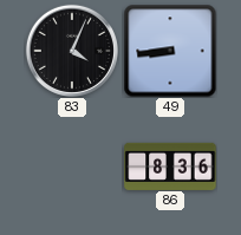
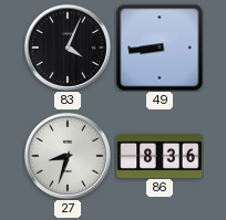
27: none -> 8:33
